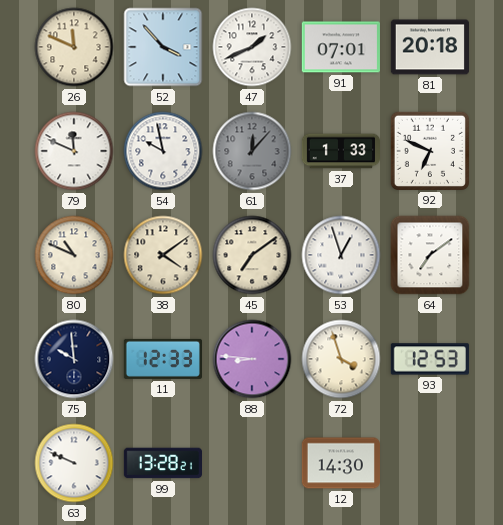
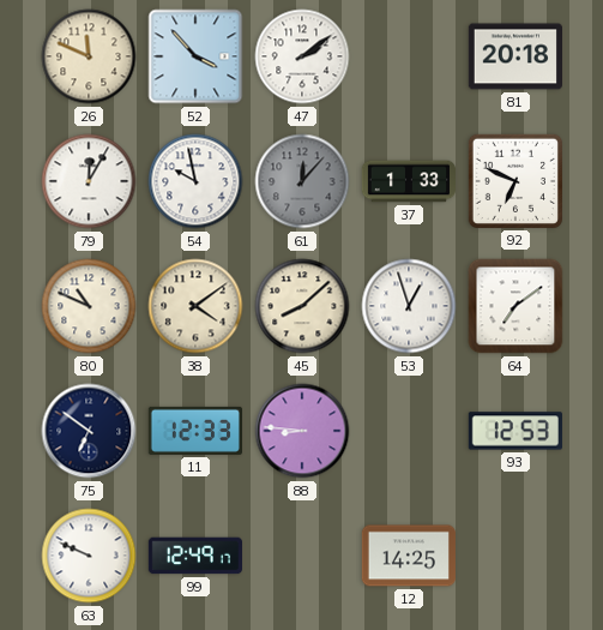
47: 1:41 -> 2:09
91: 07:01 -> none
79: 11:49 -> 12:05
45: 7:09 -> 8:08
75: 9:59 -> 6:51
72: 3:57 -> none
99: 13:28 -> 12:49
12: 14:30 -> 14:25
